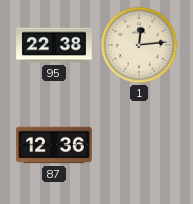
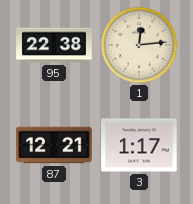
87: 12:36 -> 12:21
3: none -> 1:17
